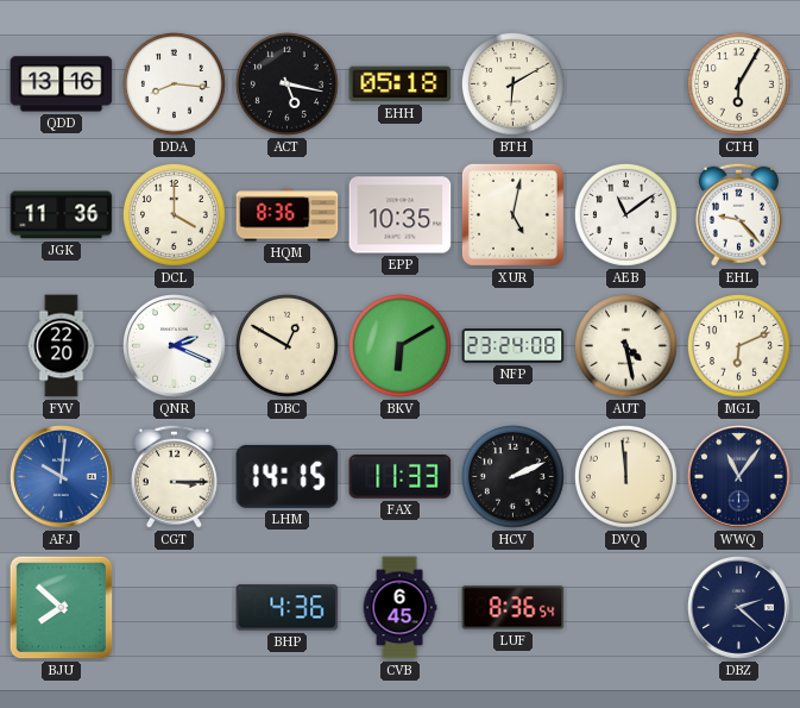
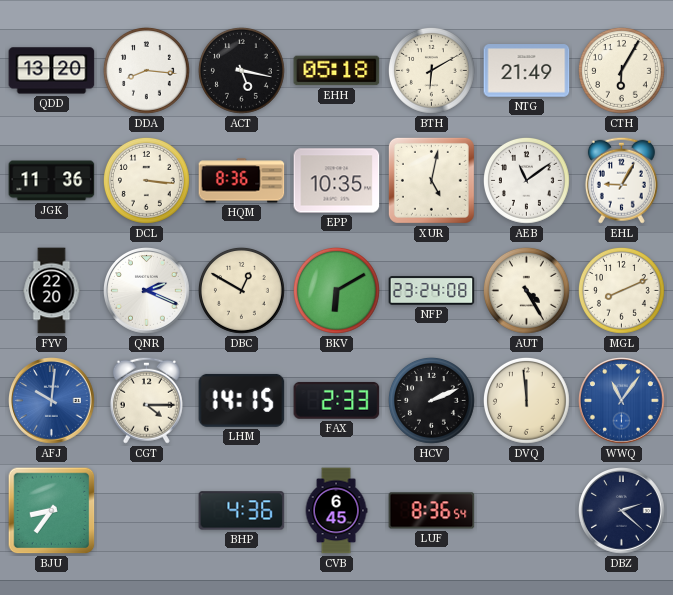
QDD: 13:16 -> 13:20
NTG: none -> 21:49
DCL: 4:00 -> 3:16
EHL: 9:23 -> 9:05
AUT: 4:28 -> 4:25
MGL: 6:11 -> 8:11
CGT: 3:15 -> 4:15
FAX: 11:33 -> 2:33
WWQ dial: navy -> blue
BJU: 7:52 -> 8:36
